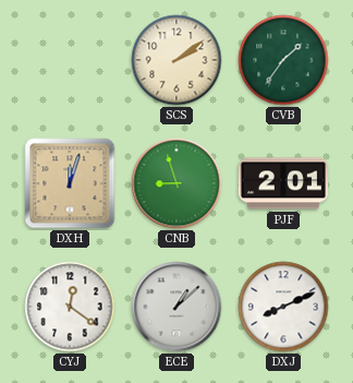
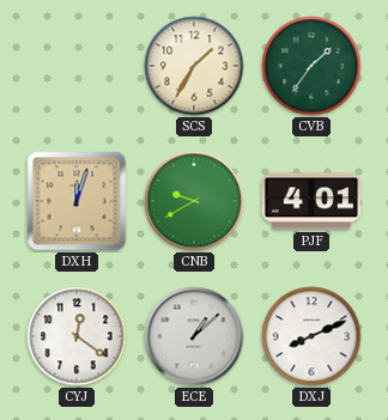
SCS: 2:09 -> 1:35
CNB: 8:57 -> 9:40
PJF: 2:01 -> 4:01
